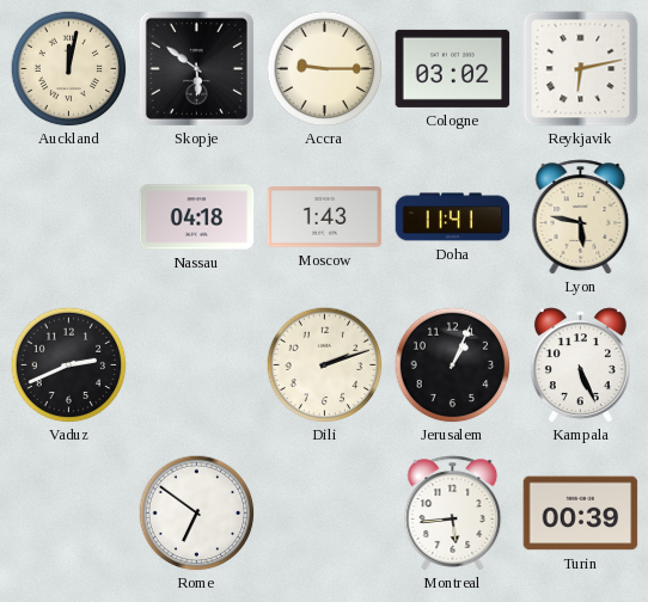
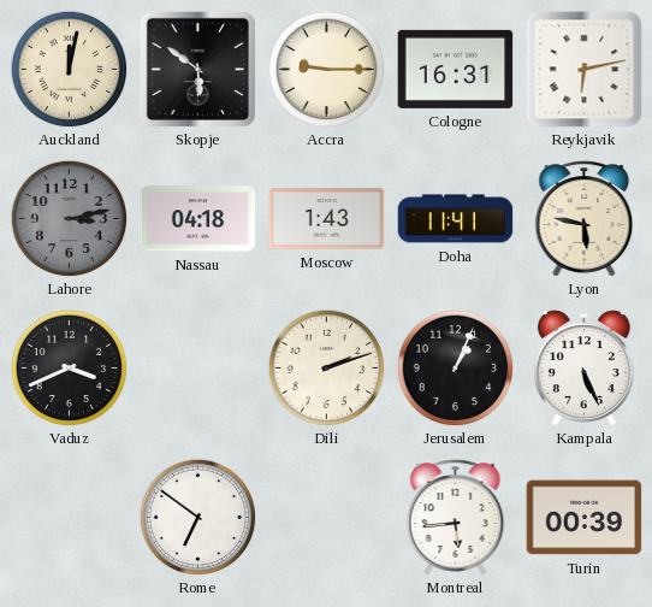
Cologne: 03:02 -> 16:31
Lahore: none -> 3:13
Vaduz: 2:41 -> 3:41
